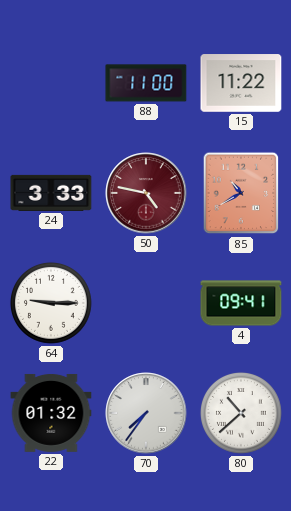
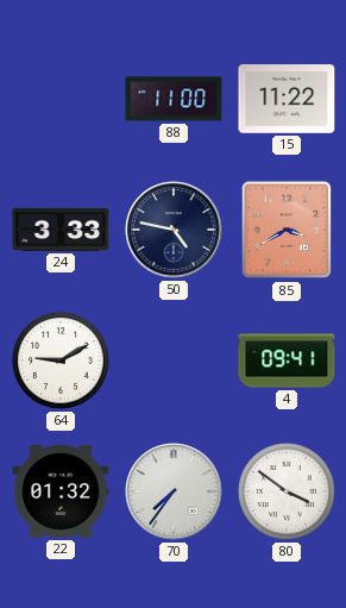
50 dial: burgundy -> navy
85: 10:40 -> 3:40
64: 9:15 -> 9:10
80: 10:38 -> 3:51
